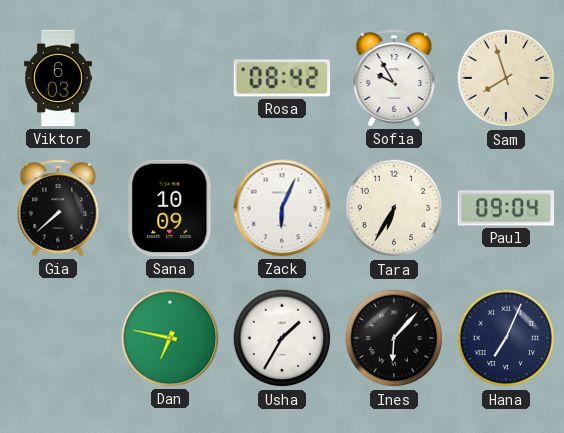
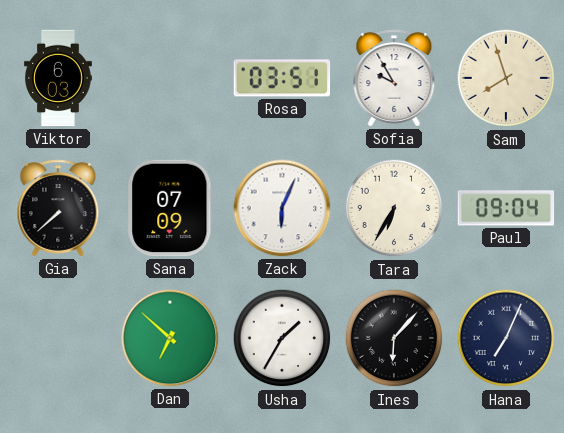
Rosa: 08:42 -> 03:51
Sana: 10:09 -> 07:09
Dan: 6:47 -> 6:52
